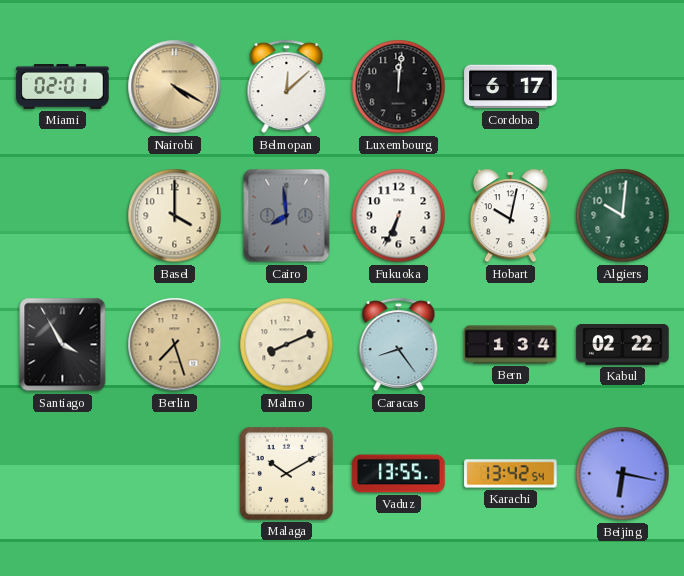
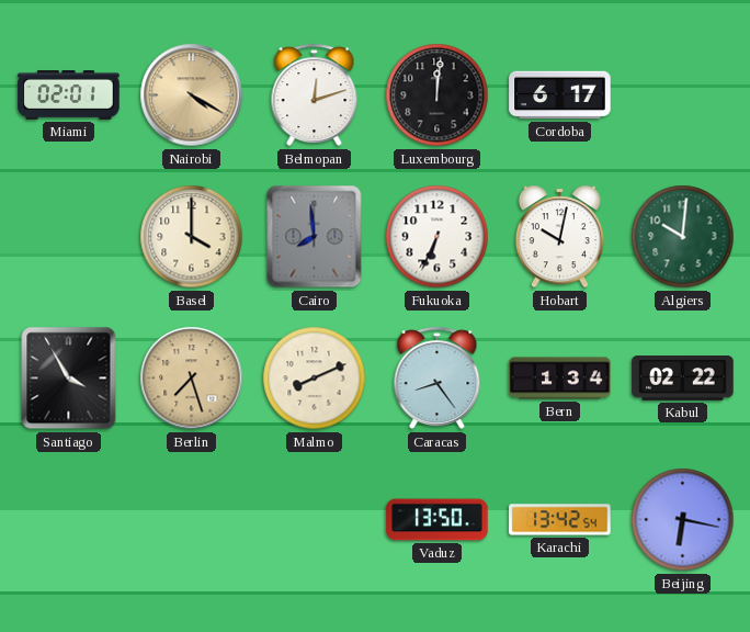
Belmopan: 12:08 -> 12:12
Malaga: 10:10 -> none
Vaduz: 13:55 -> 13:50
